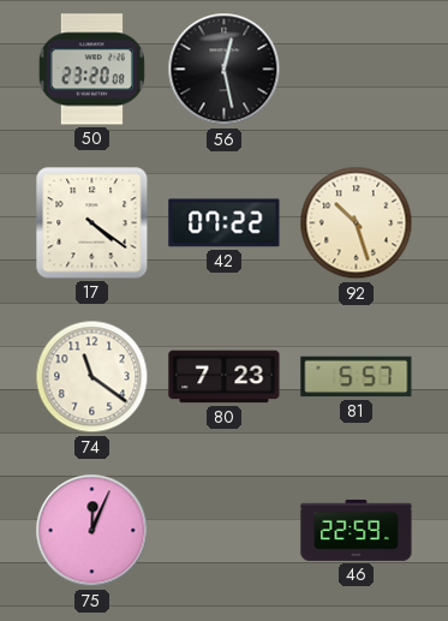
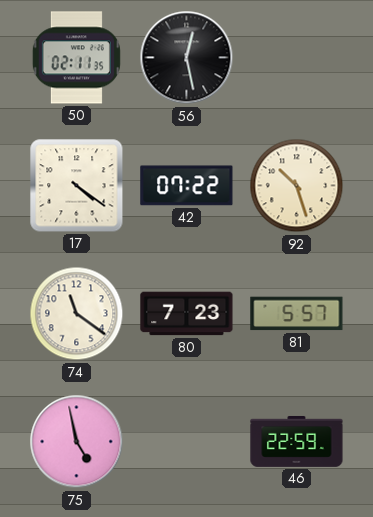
50: 23:20 -> 02:11
75: 12:04 -> 4:58
